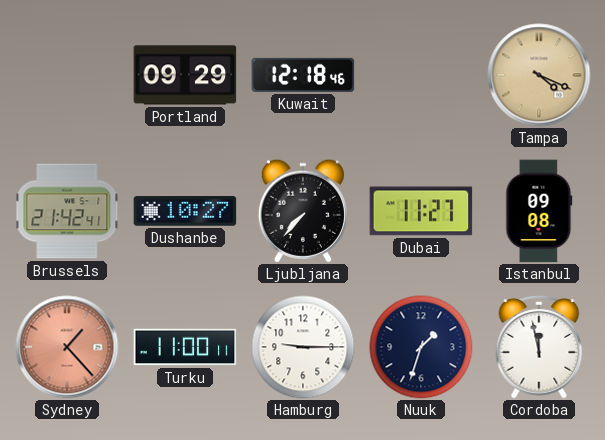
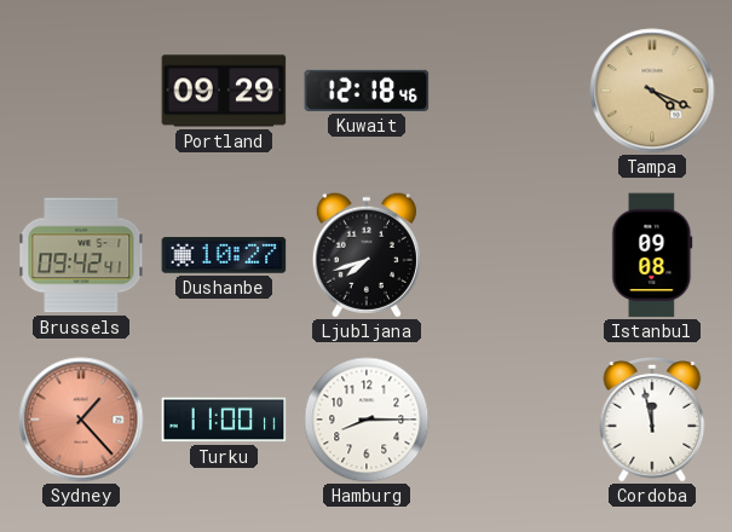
Brussels: 21:42 -> 09:42
Ljubljana: 7:37 -> 7:42
Dubai: 11:27 -> none
Hamburg: 9:15 -> 8:15
Nuuk: 1:33 -> none
